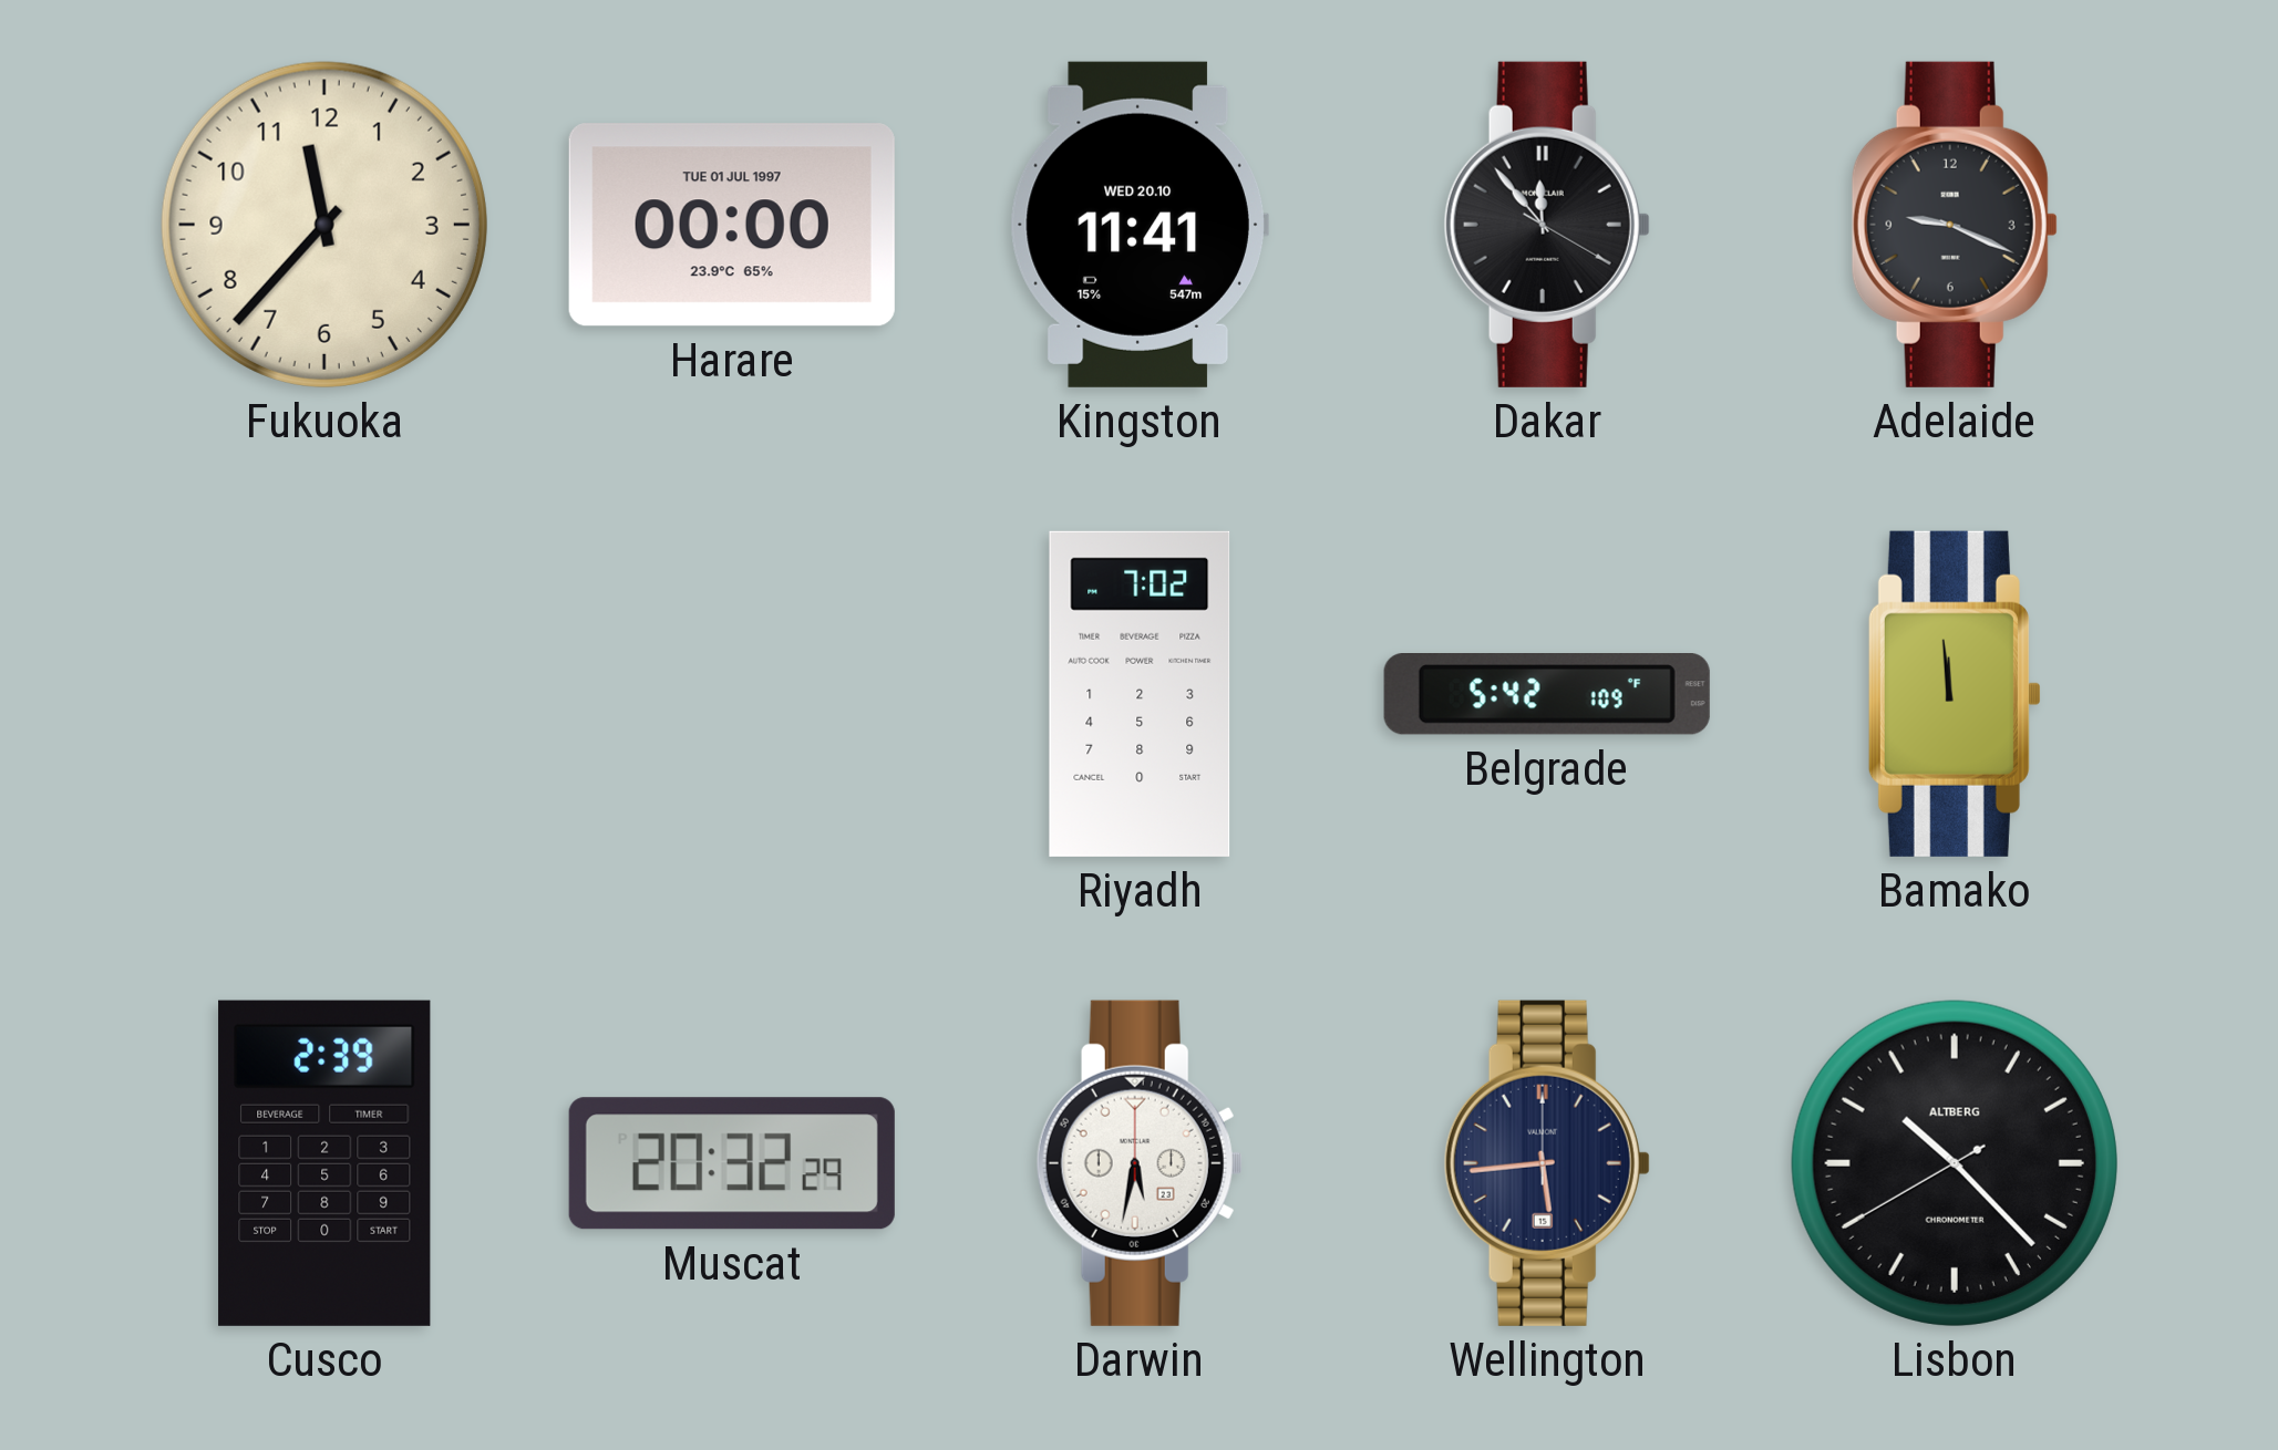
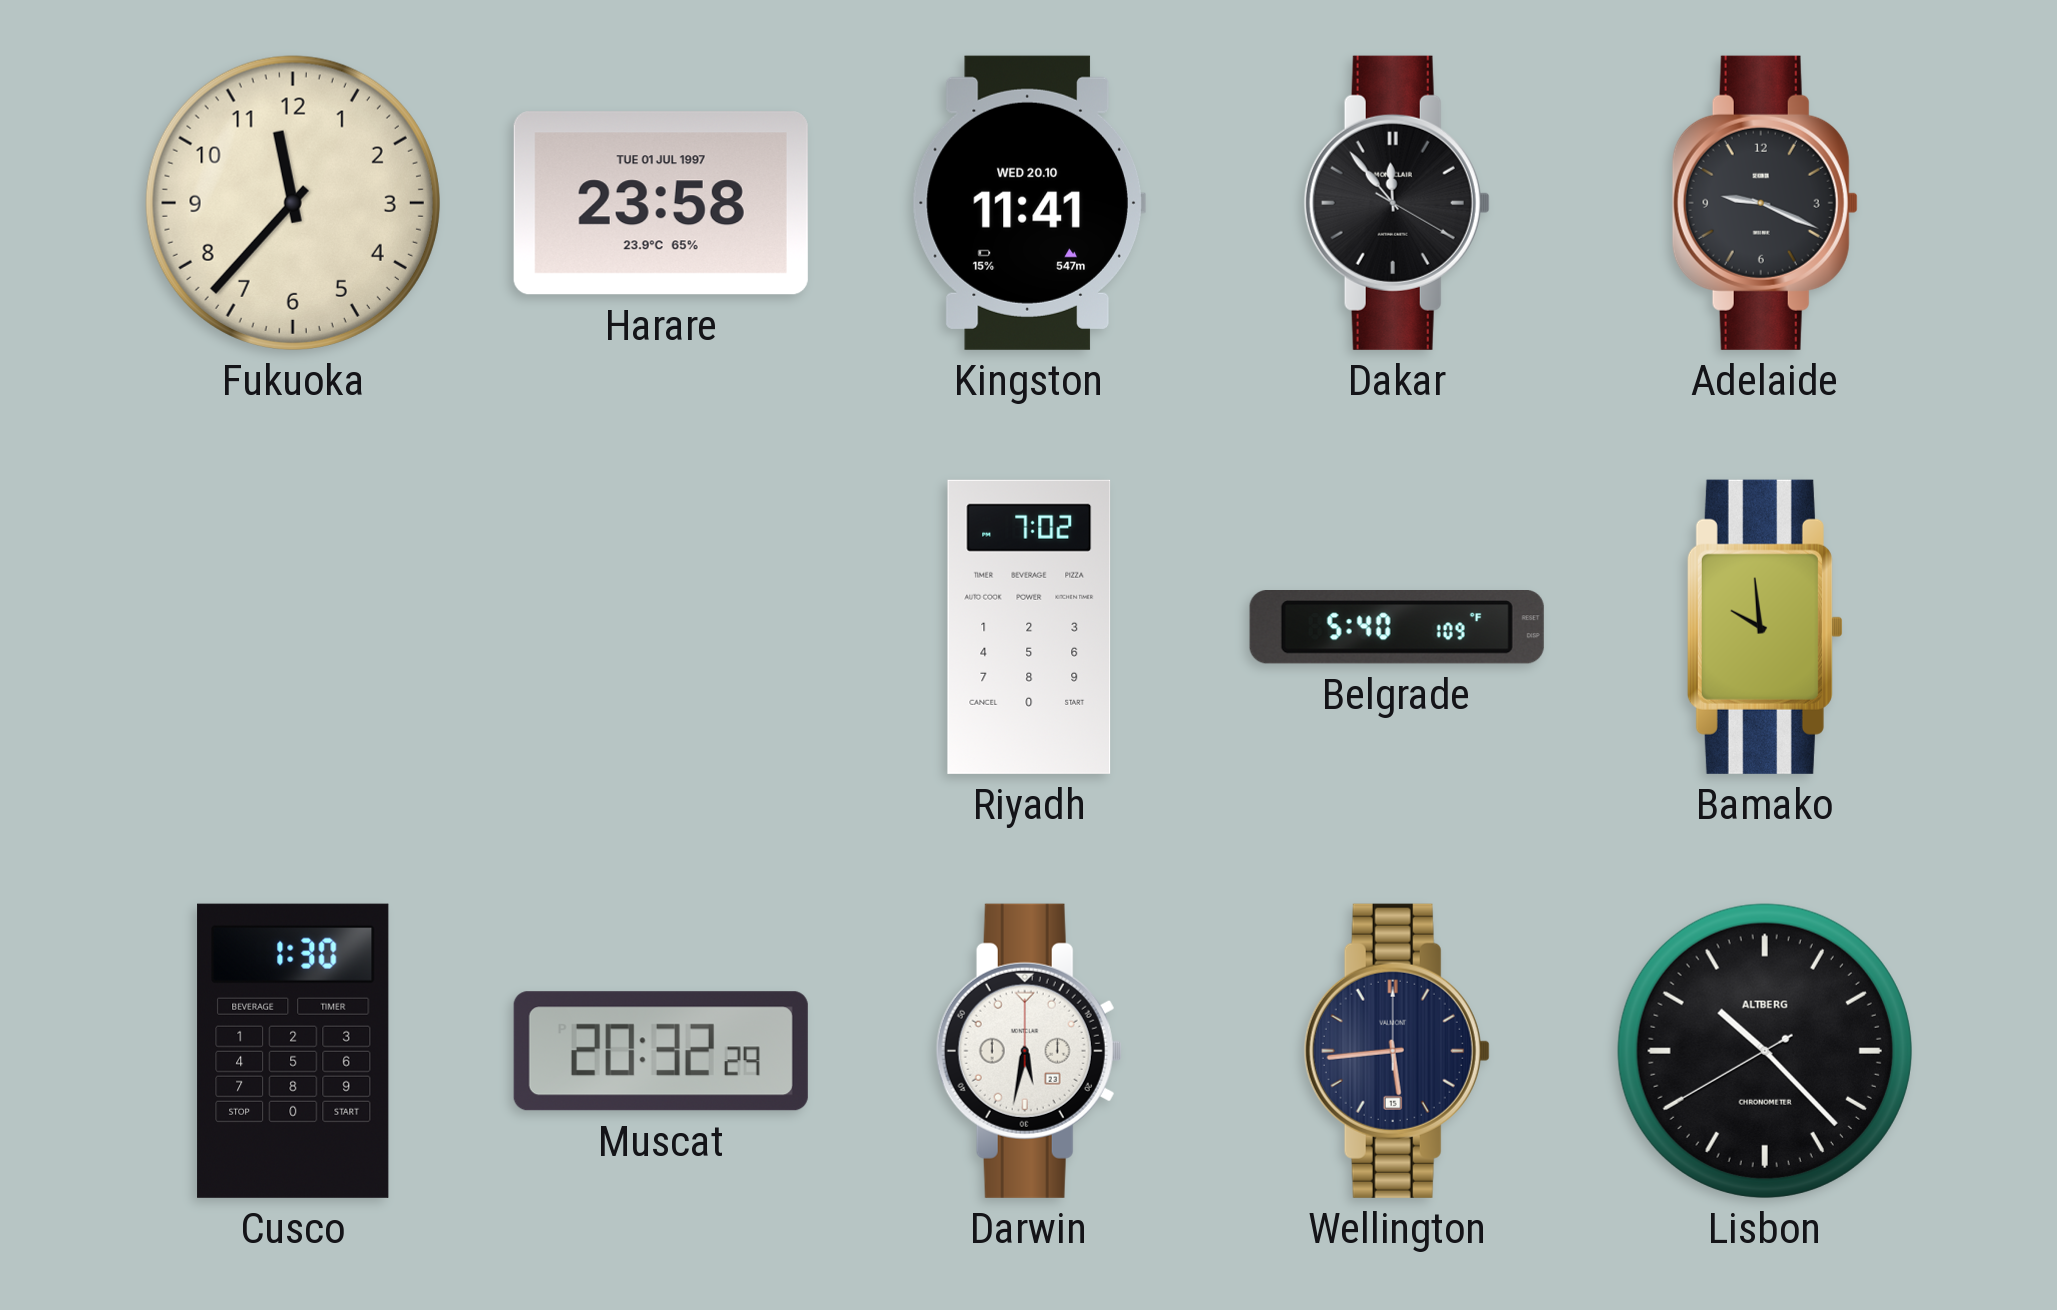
Harare: 00:00 -> 23:58
Belgrade: 5:42 -> 5:40
Bamako: 11:59 -> 9:59
Cusco: 2:39 -> 1:30
